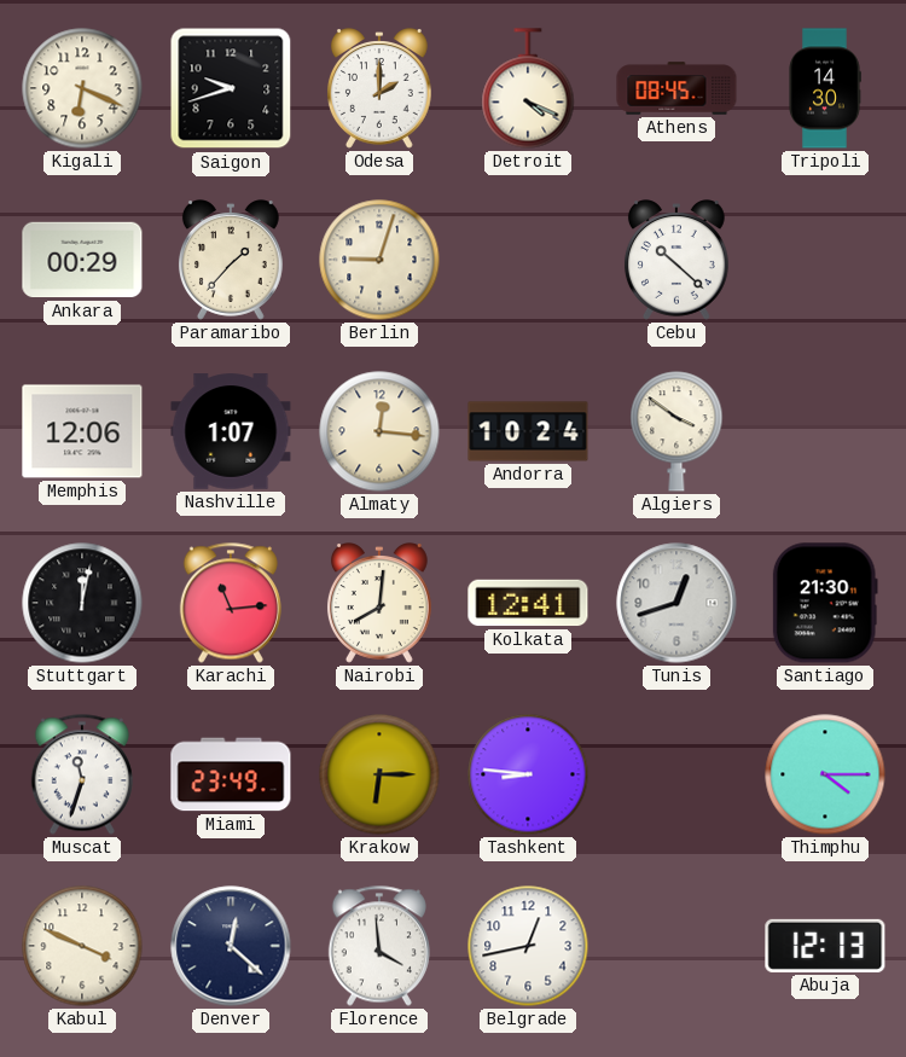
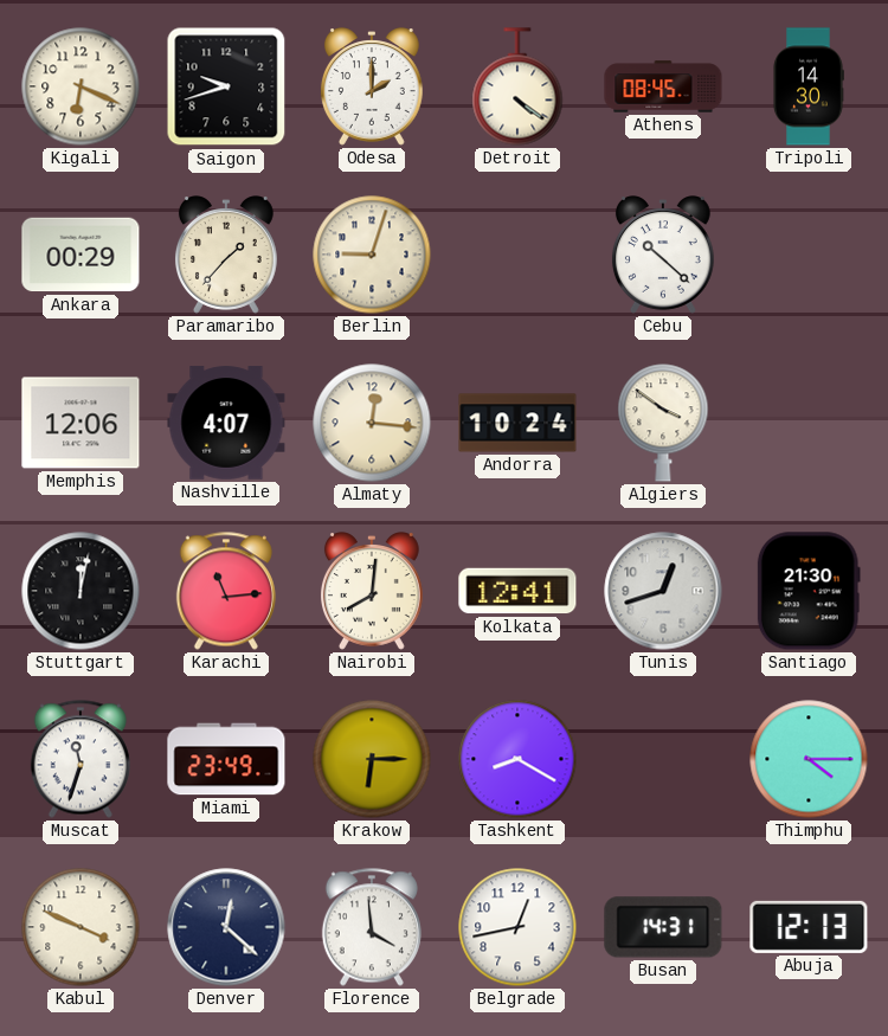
Detroit: 4:19 -> 4:21
Nashville: 1:07 -> 4:07
Tashkent: 8:46 -> 8:20
Busan: none -> 14:31
